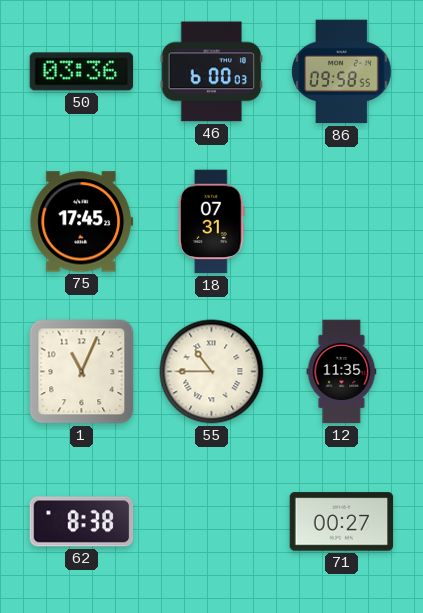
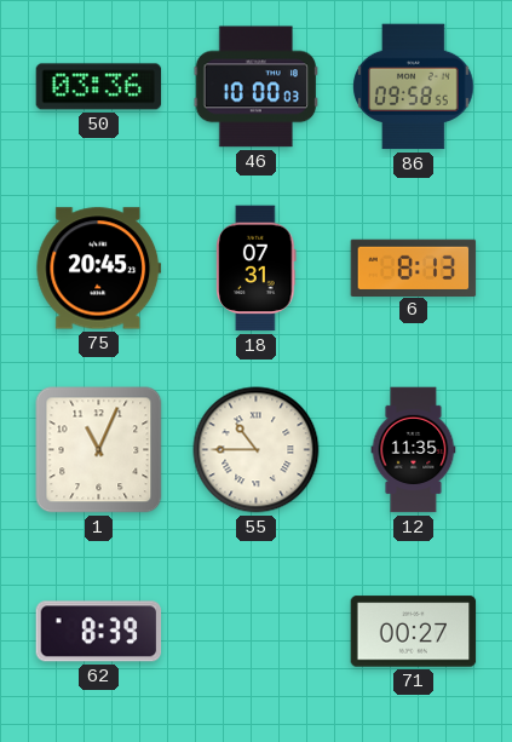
46: 6:00 -> 10:00
75: 17:45 -> 20:45
6: none -> 8:13
62: 8:38 -> 8:39
